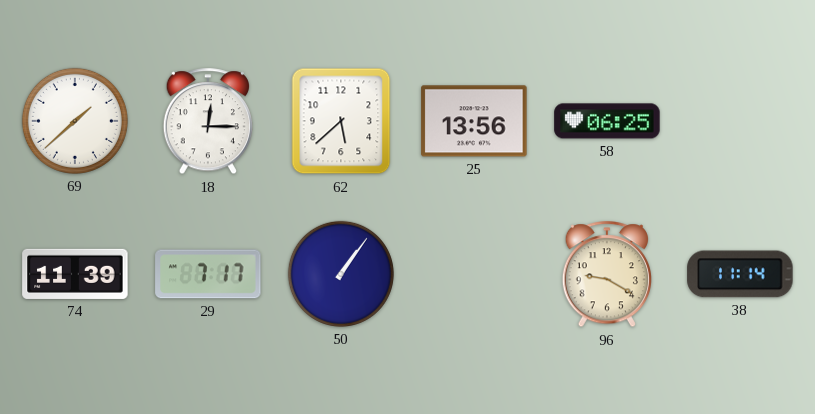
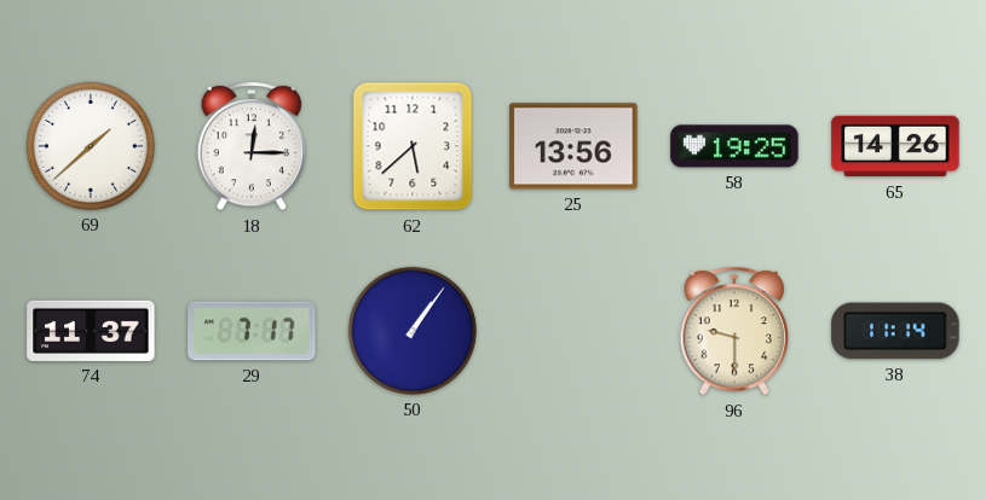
58: 06:25 -> 19:25
65: none -> 14:26
74: 11:39 -> 11:37
96: 9:20 -> 9:30
